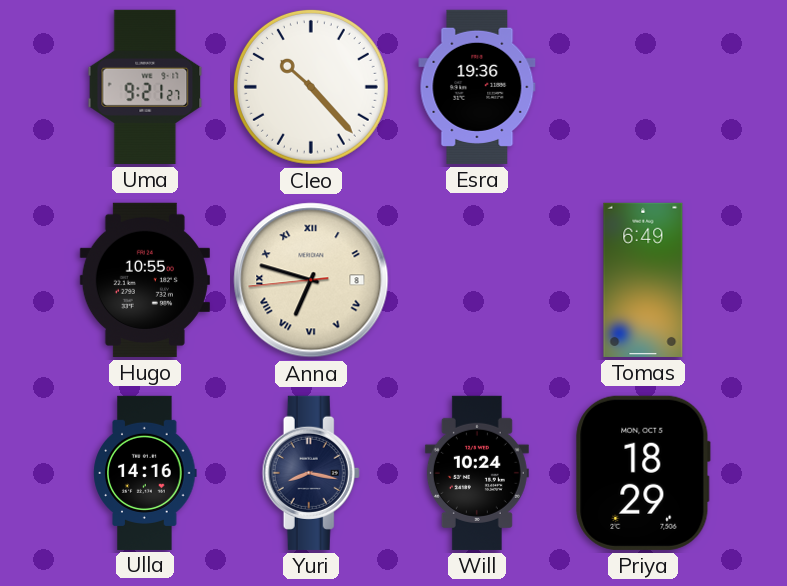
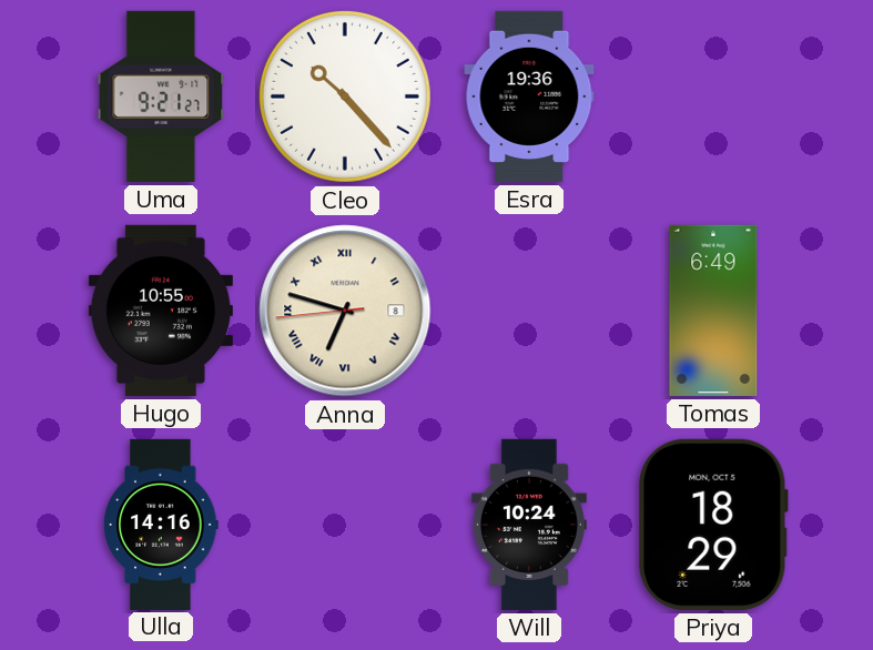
Yuri: 8:17 -> none
